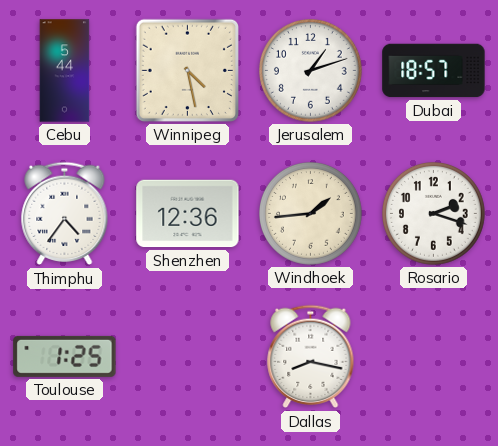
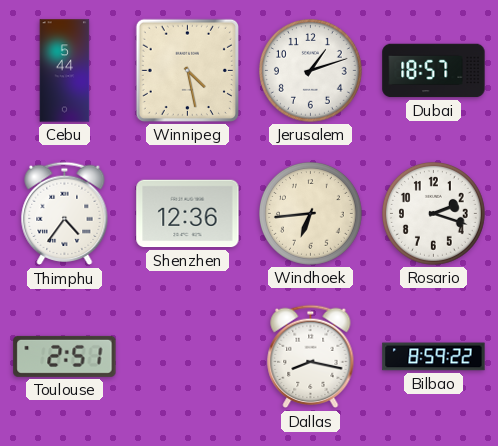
Windhoek: 1:44 -> 6:44
Toulouse: 1:25 -> 2:51
Bilbao: none -> 8:59
